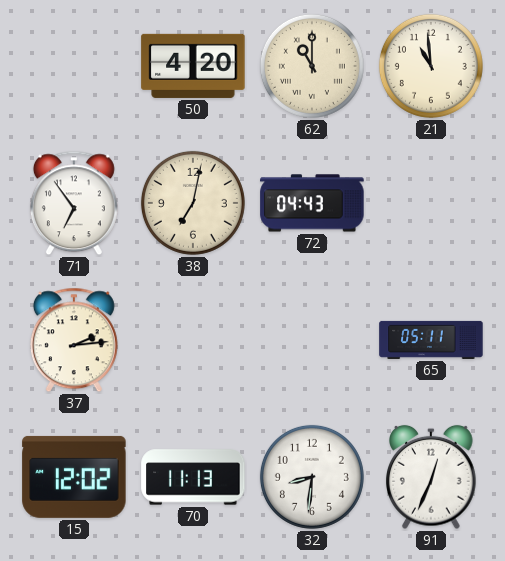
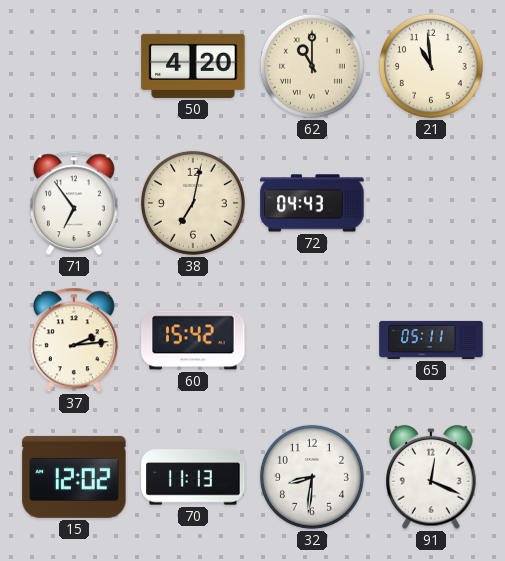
60: none -> 15:42
91: 12:34 -> 12:19
